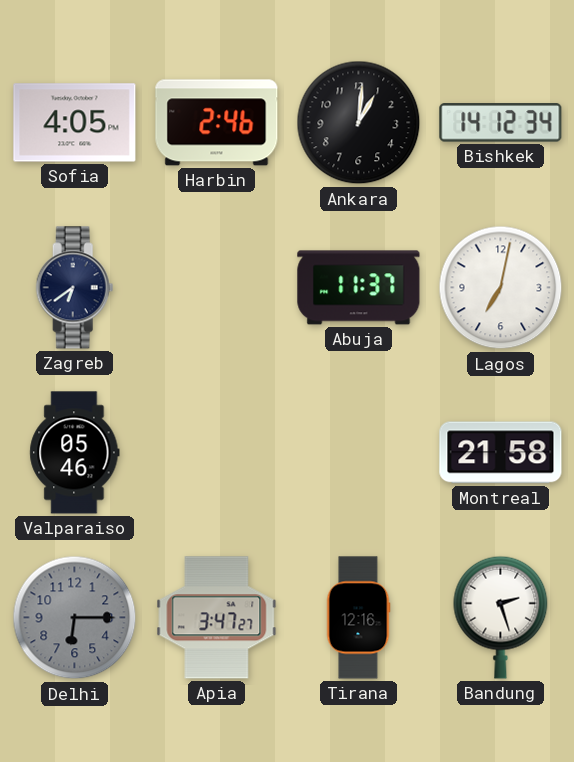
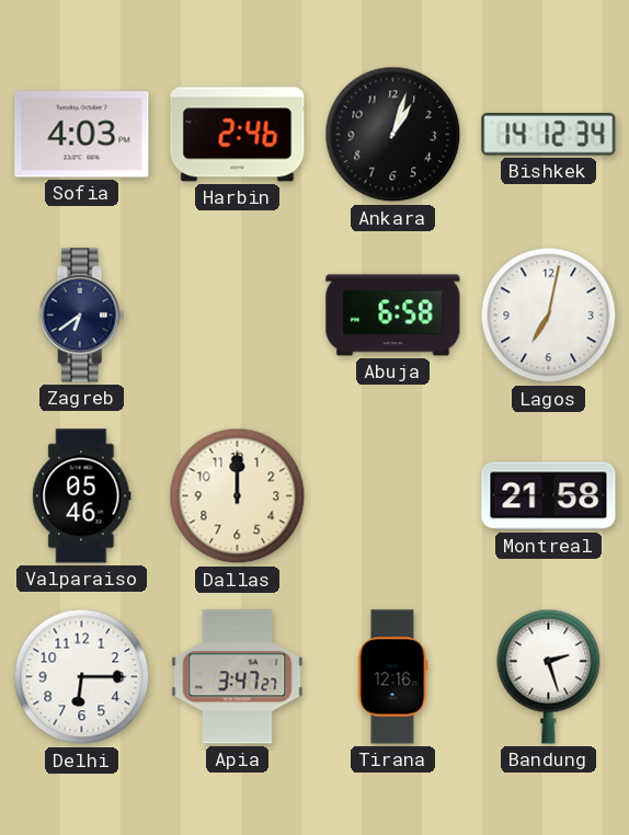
Sofia: 4:05 -> 4:03
Ankara: 1:01 -> 1:03
Abuja: 11:37 -> 6:58
Dallas: none -> 12:00
Delhi dial: grey -> white
